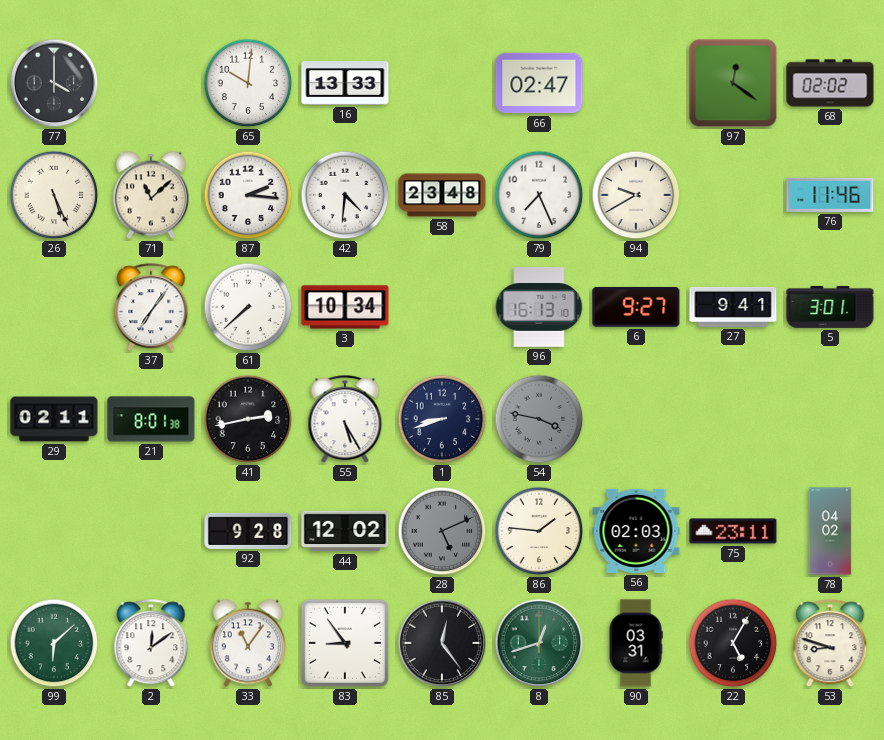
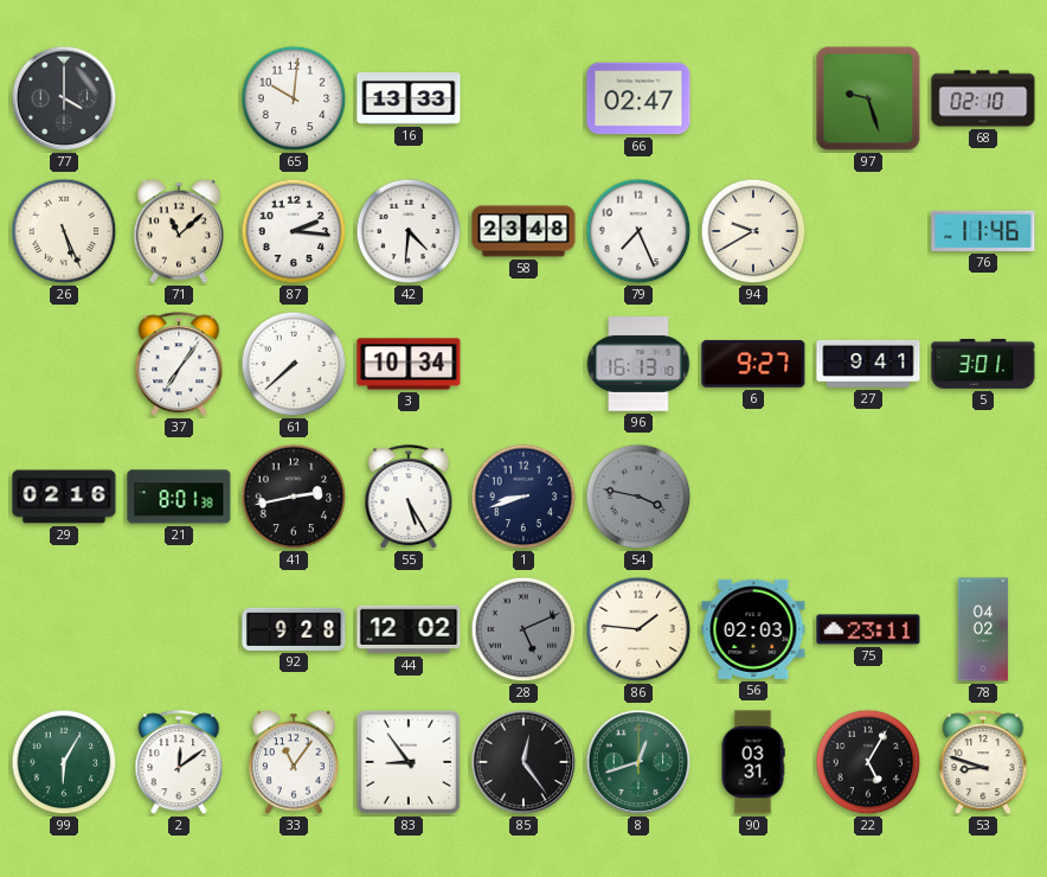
97: 12:21 -> 9:27
68: 02:02 -> 02:10
29: 02:11 -> 02:16
99: 6:08 -> 6:05
